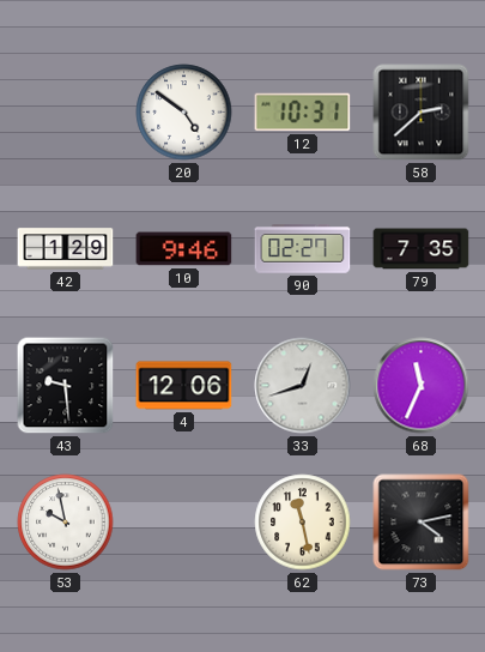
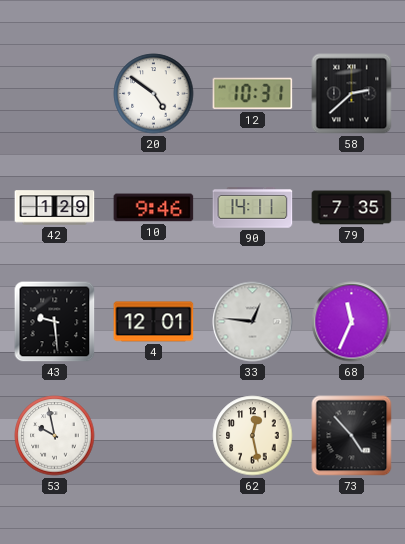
90: 02:27 -> 14:11
4: 12:06 -> 12:01
33: 12:42 -> 12:46
62: 11:28 -> 12:28
73: 4:13 -> 4:53
